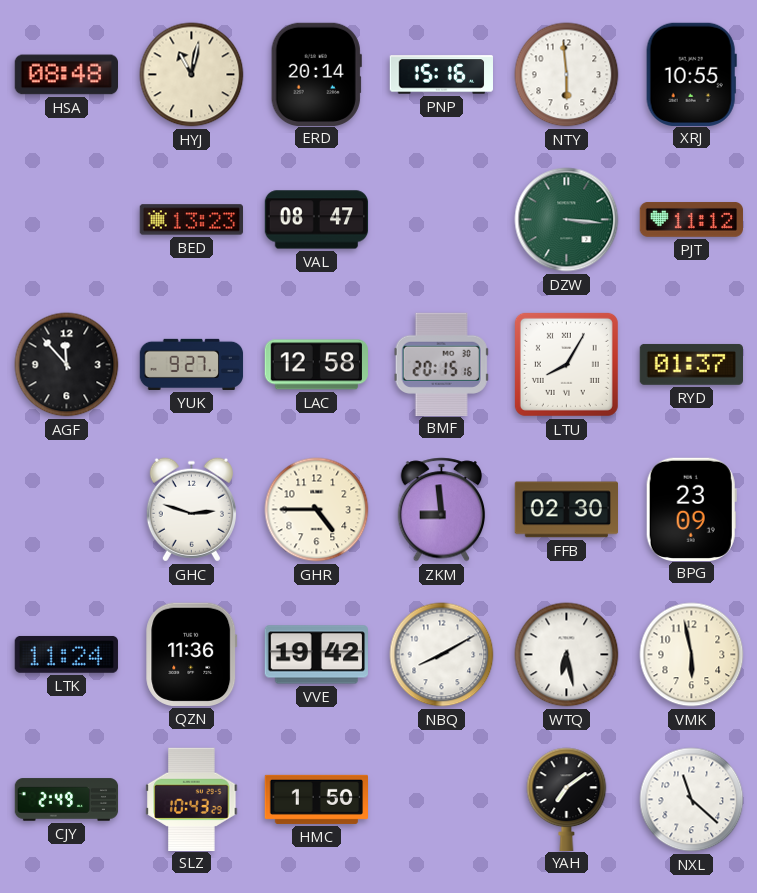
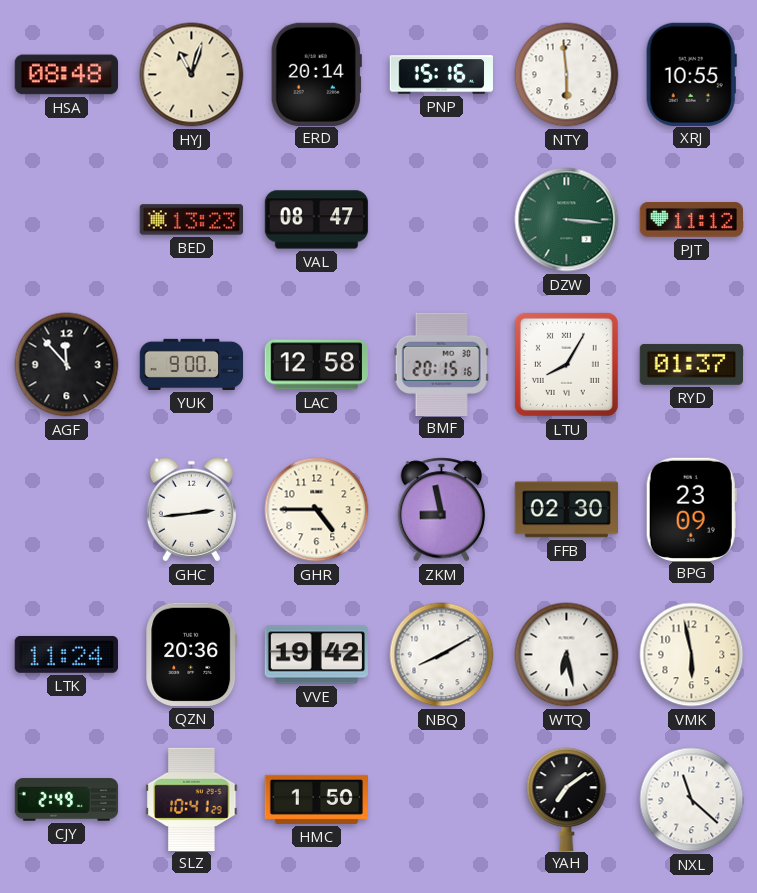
HYJ: 11:02 -> 11:03
YUK: 9:27 -> 9:00
GHC: 2:48 -> 2:44
ZKM: 8:59 -> 8:58
QZN: 11:36 -> 20:36
SLZ: 10:43 -> 10:41
